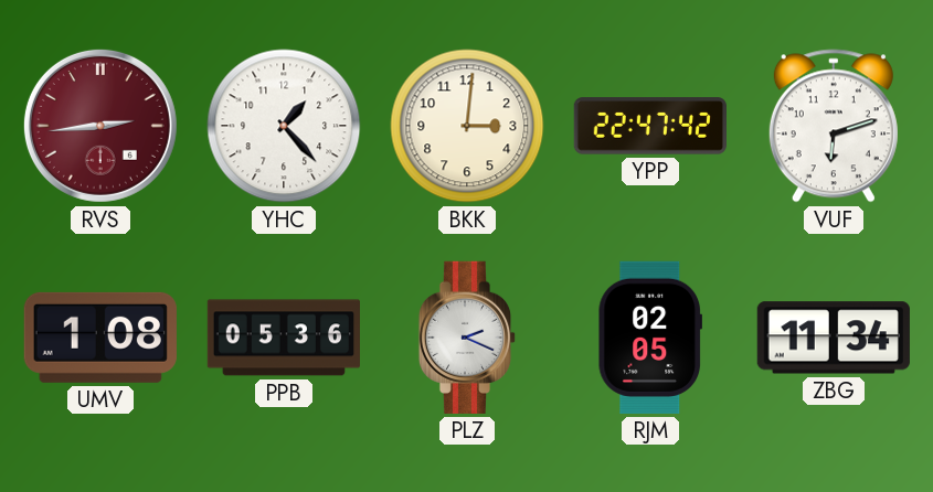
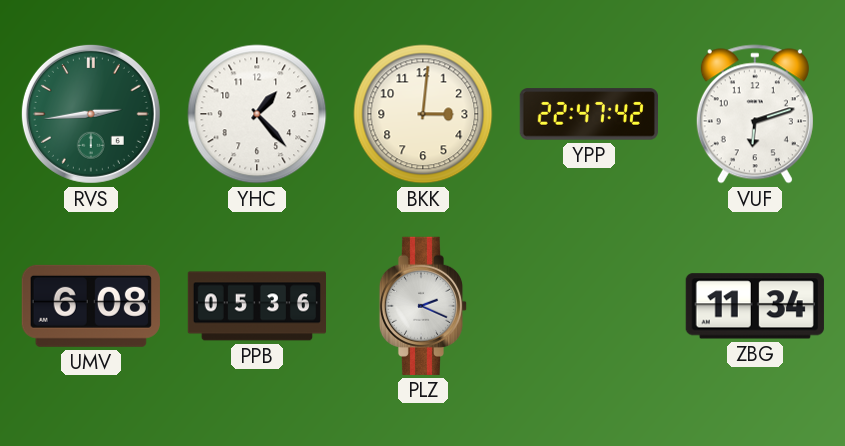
RVS dial: burgundy -> green
UMV: 1:08 -> 6:08
RJM: 02:05 -> none
